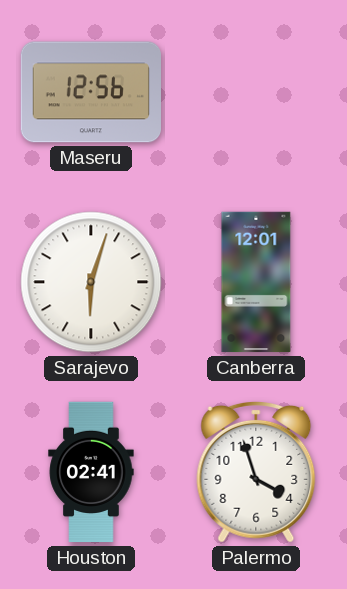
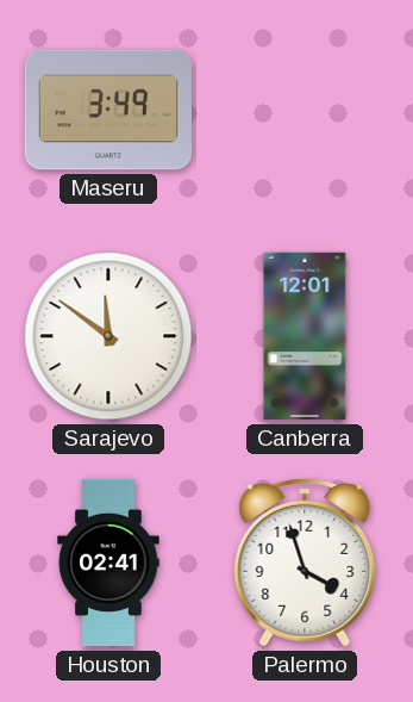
Maseru: 12:56 -> 3:49
Sarajevo: 6:03 -> 11:51
